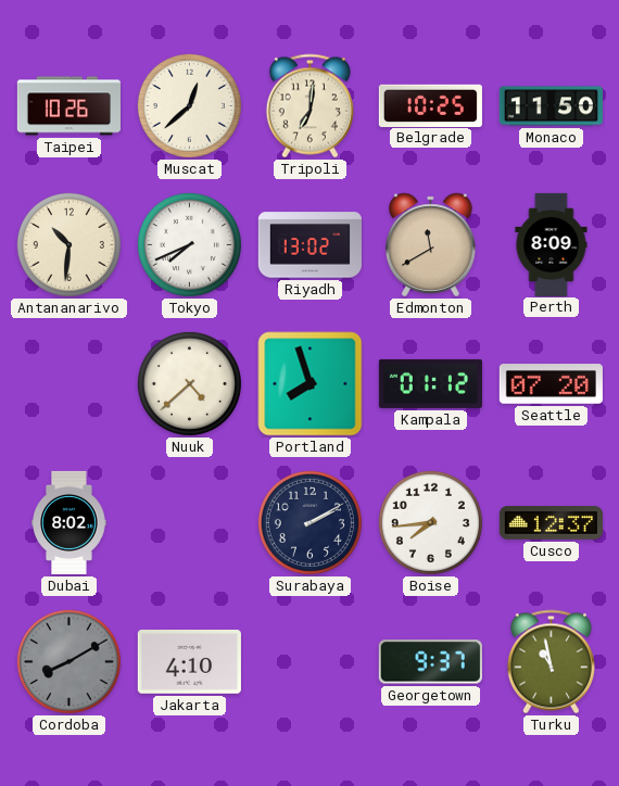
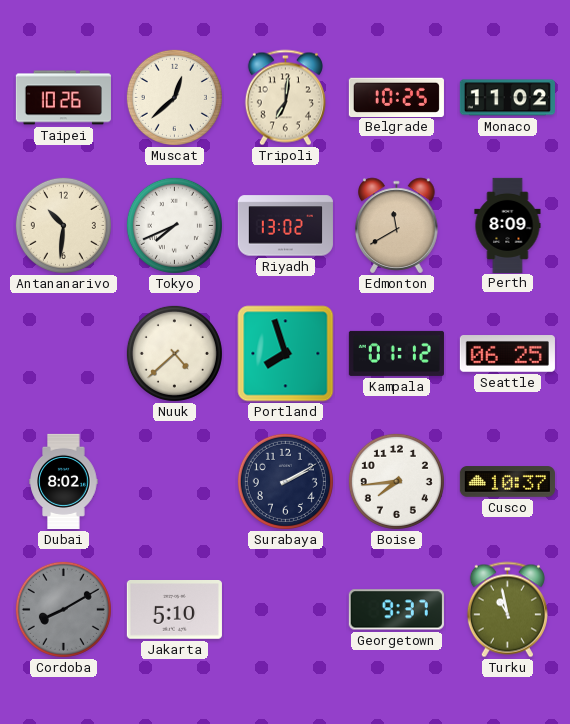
Monaco: 11:50 -> 11:02
Seattle: 07:20 -> 06:25
Cusco: 12:37 -> 10:37
Jakarta: 4:10 -> 5:10
